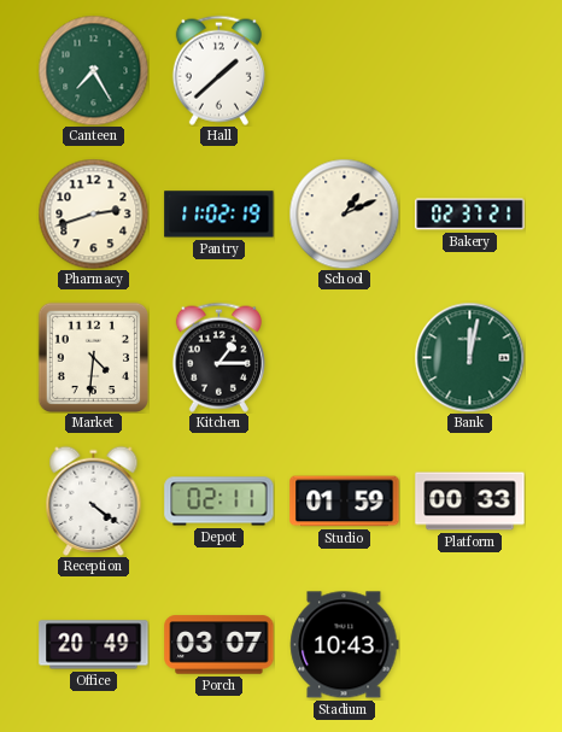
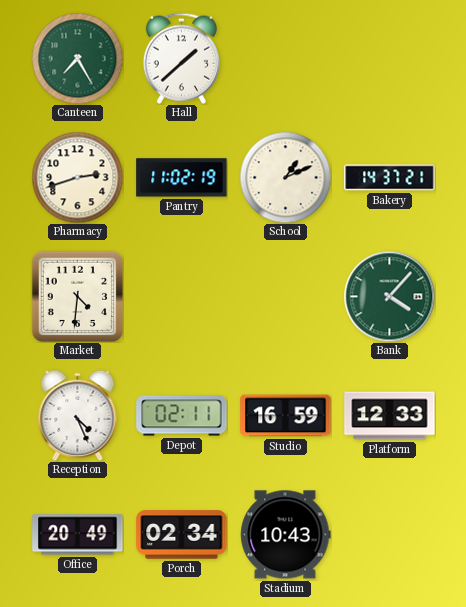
Bakery: 02:37 -> 14:37
Kitchen: 1:15 -> none
Bank: 12:02 -> 4:07
Reception: 4:21 -> 4:26
Studio: 01:59 -> 16:59
Platform: 00:33 -> 12:33
Porch: 03:07 -> 02:34
